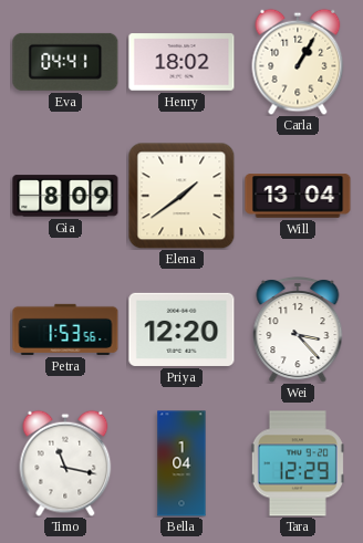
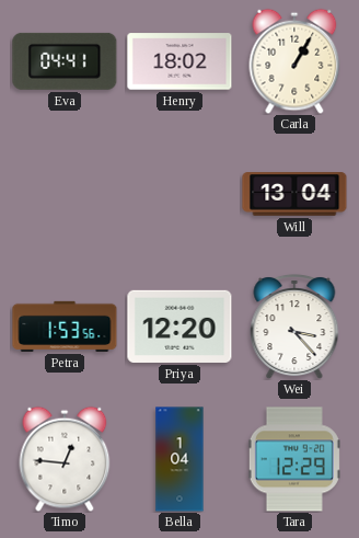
Gia: 8:09 -> none
Elena: 1:39 -> none
Timo: 11:17 -> 12:46
